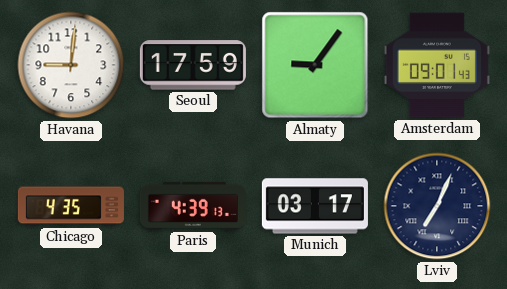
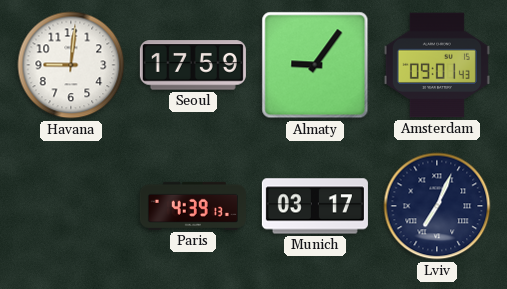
Chicago: 4:35 -> none
